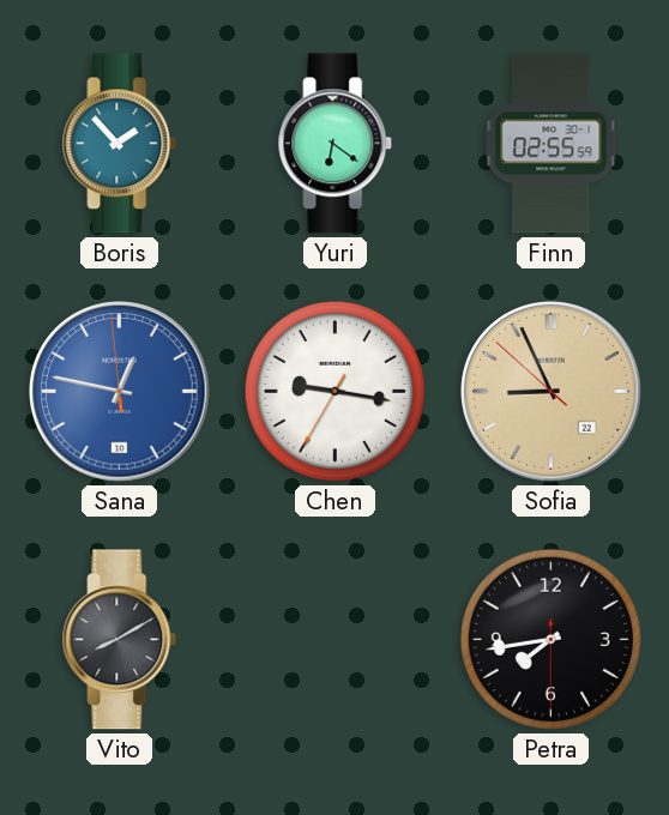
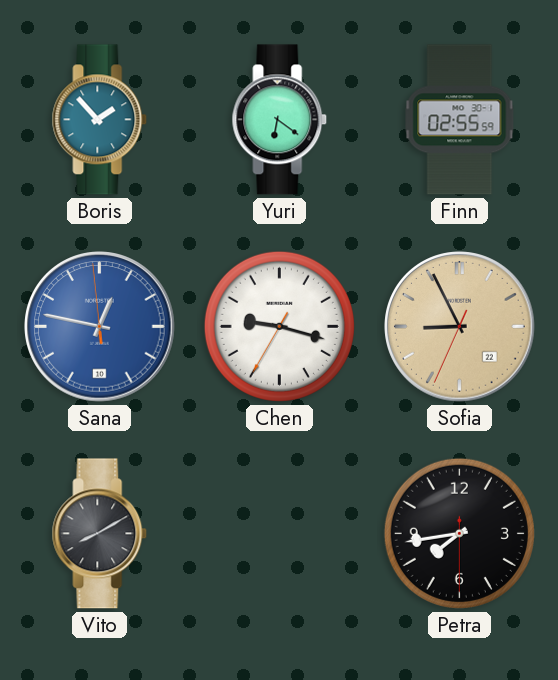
Chen: 9:16 -> 9:17
Sofia: 8:55:52 -> 8:55:34
